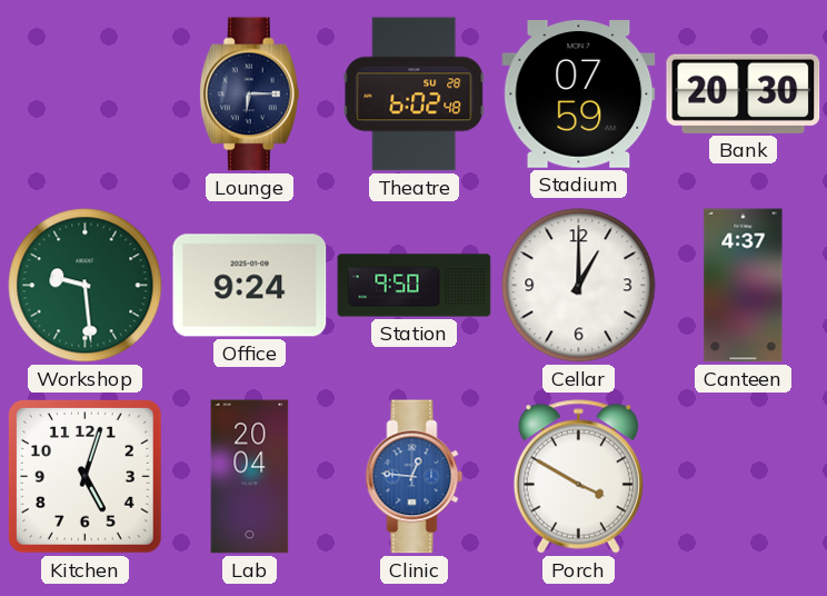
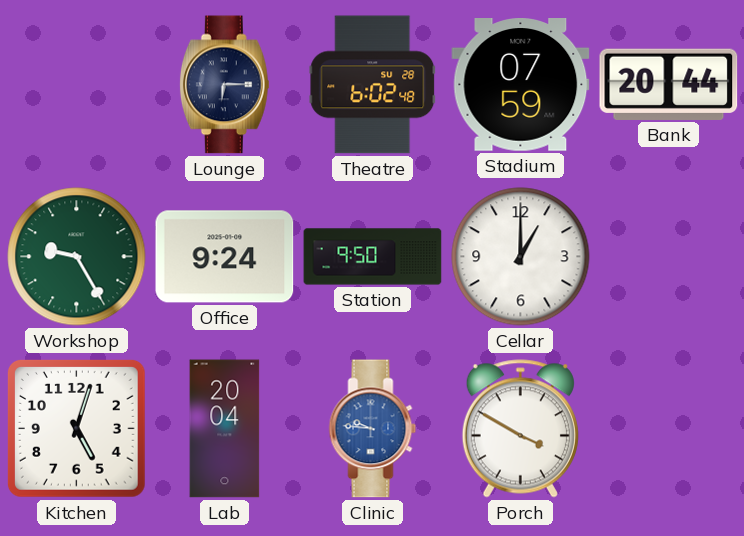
Bank: 20:30 -> 20:44
Workshop: 9:29 -> 9:25
Canteen: 4:37 -> none
Clinic: 12:46 -> 9:46
